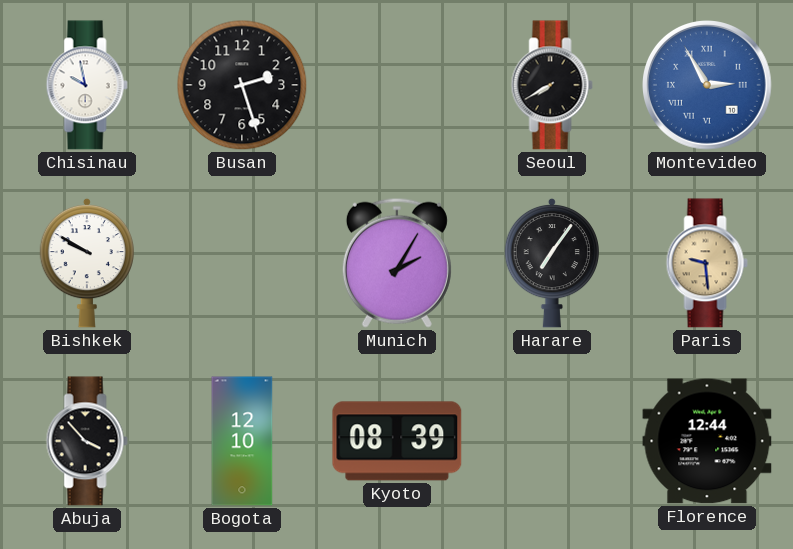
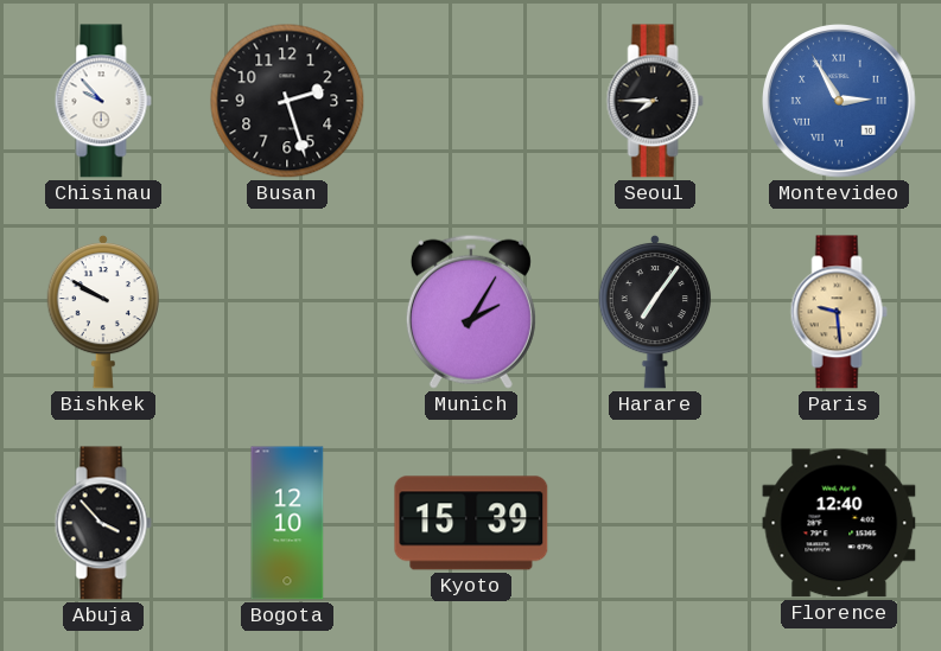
Chisinau: 9:58 -> 9:53
Seoul: 7:40 -> 7:45
Kyoto: 08:39 -> 15:39
Florence: 12:44 -> 12:40
